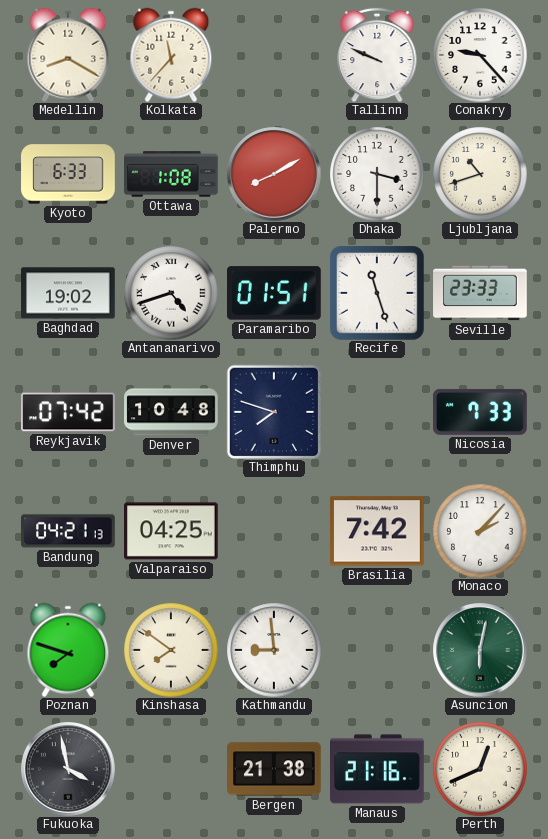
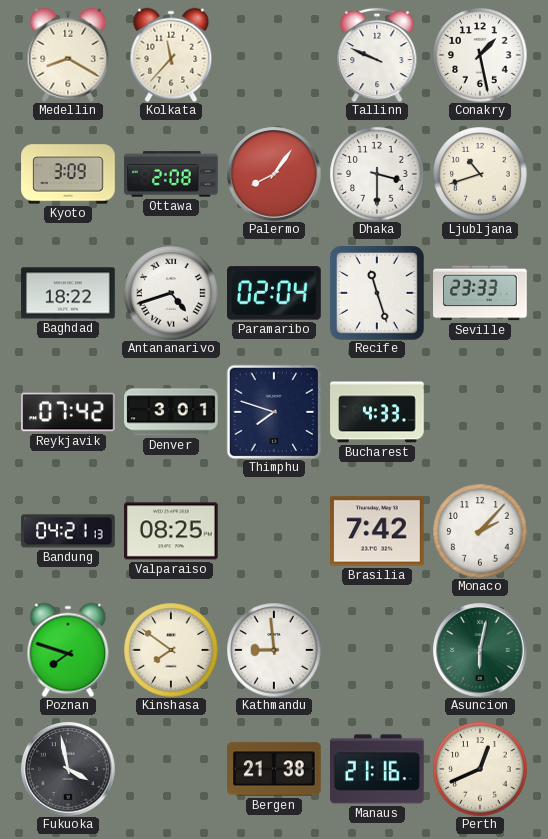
Conakry: 9:23 -> 1:28
Kyoto: 6:33 -> 3:09
Ottawa: 1:08 -> 2:08
Palermo: 8:10 -> 8:06
Baghdad: 19:02 -> 18:22
Paramaribo: 01:51 -> 02:04
Denver: 10:48 -> 3:01
Bucharest: none -> 4:33
Nicosia: 7:33 -> none
Valparaiso: 04:25 -> 08:25
